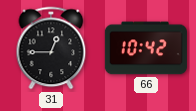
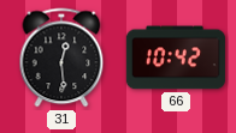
31: 12:45 -> 12:29
